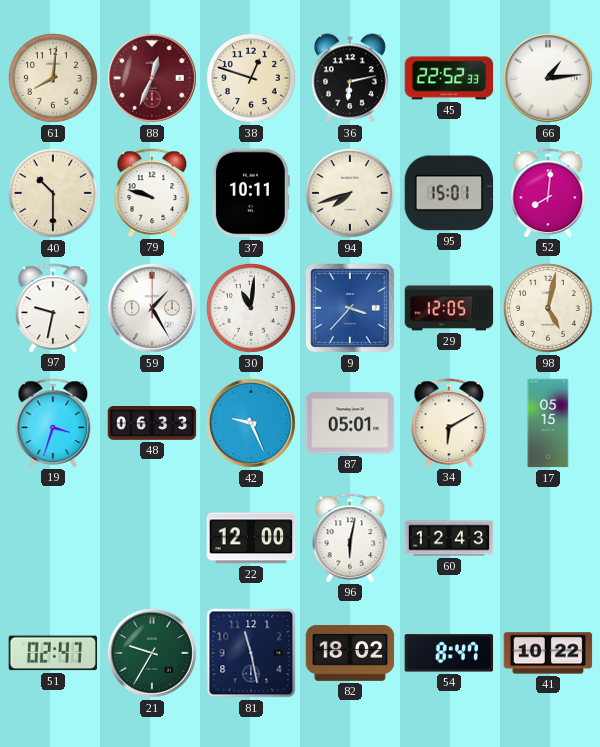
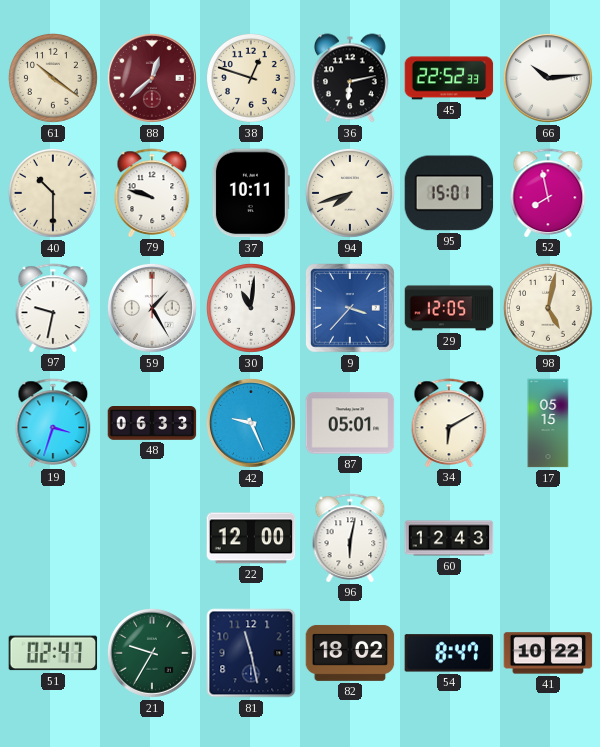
61: 8:01 -> 10:21
88: 12:34 -> 12:38
66: 1:14 -> 10:14
52: 8:01 -> 7:58
